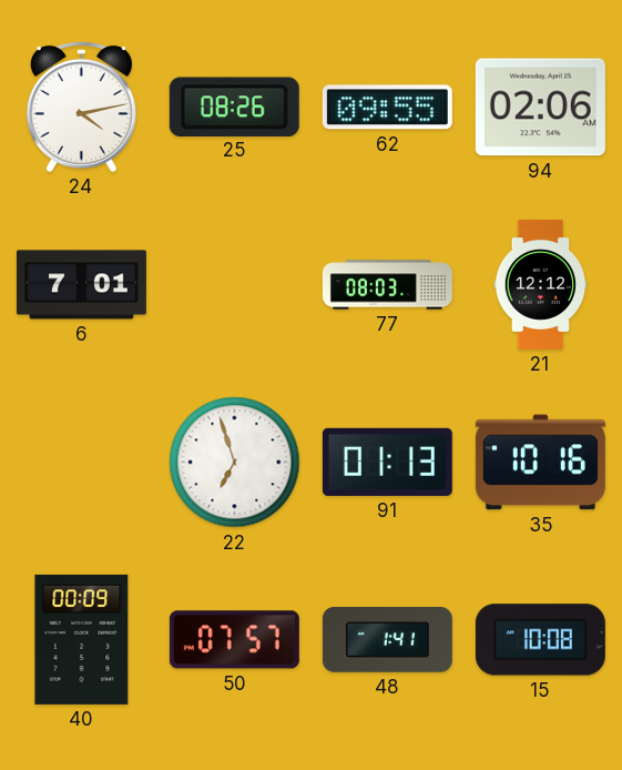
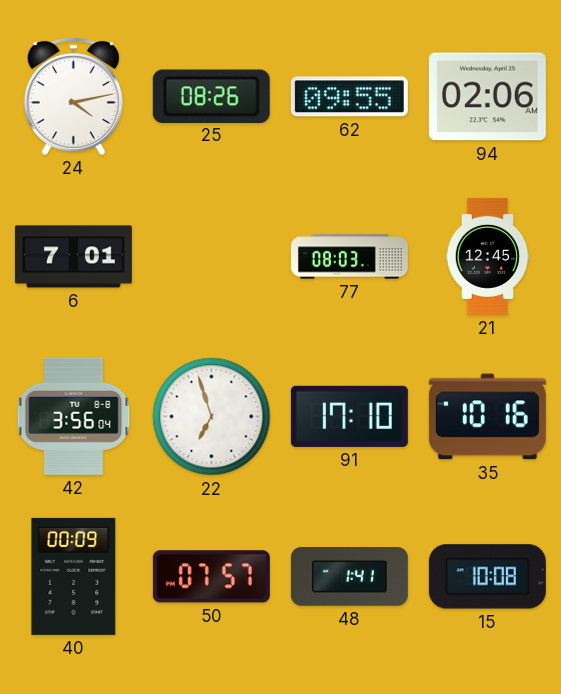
21: 12:12 -> 12:45
42: none -> 3:56
91: 01:13 -> 17:10
